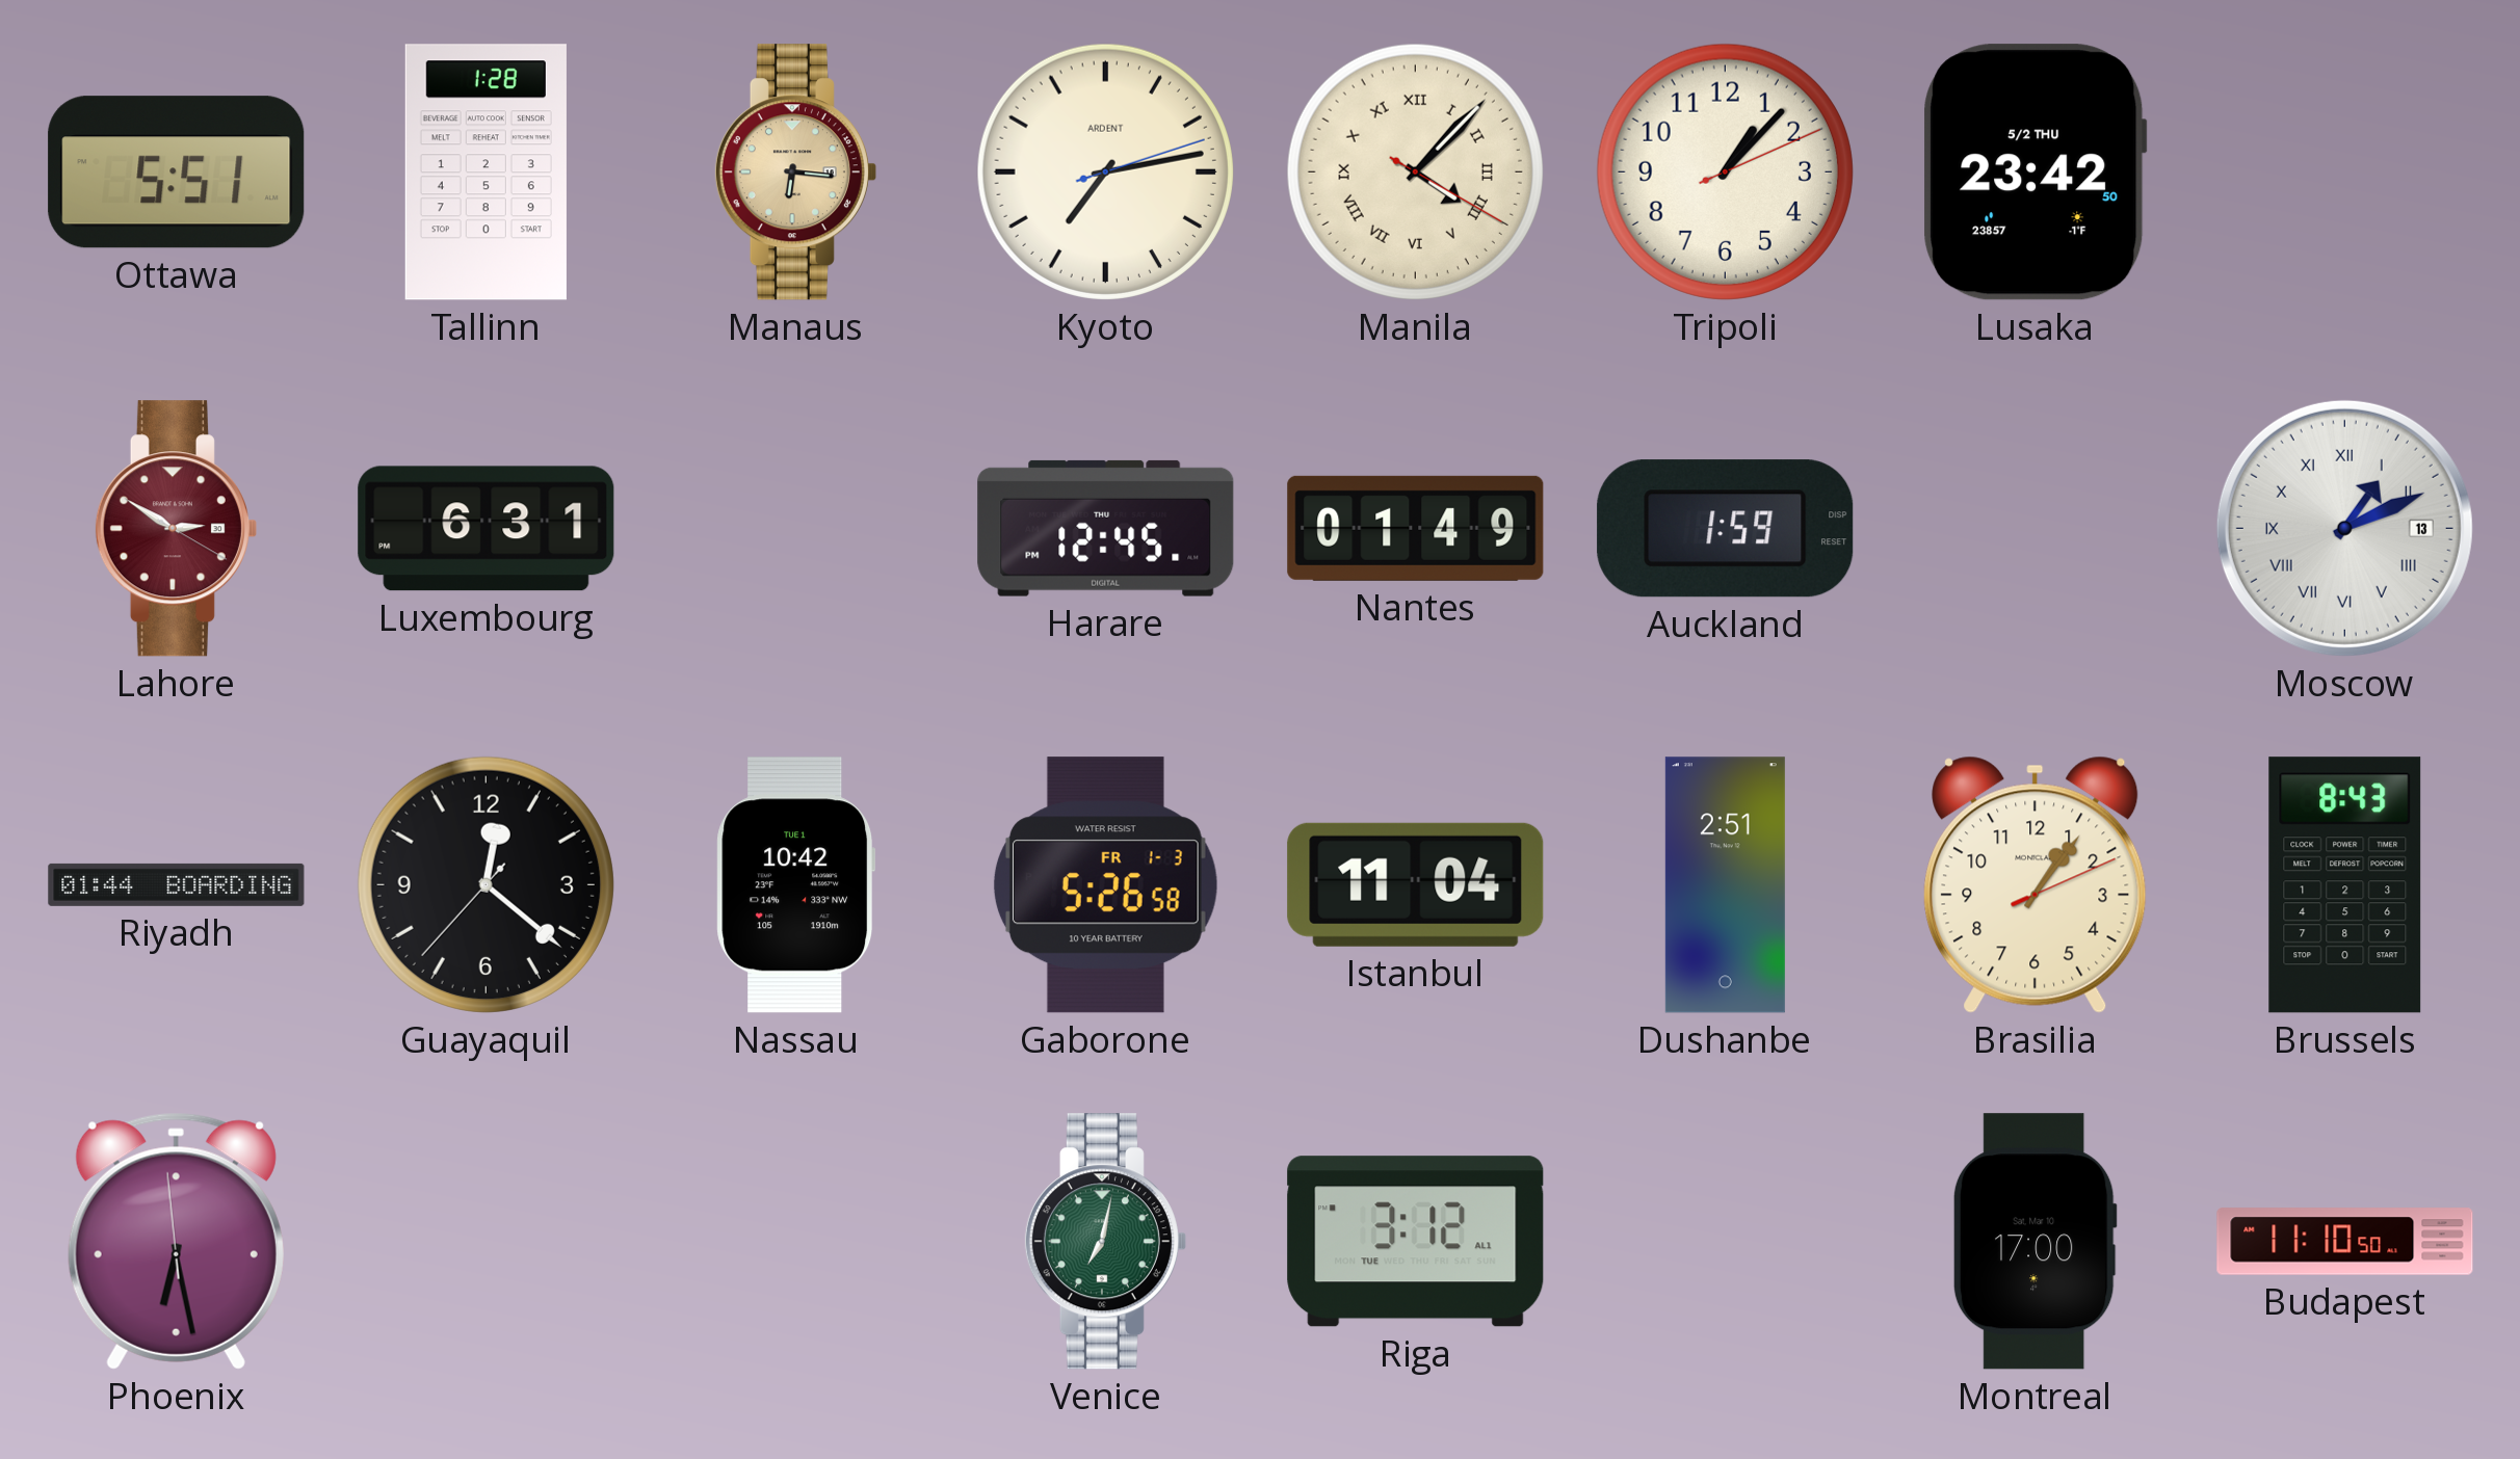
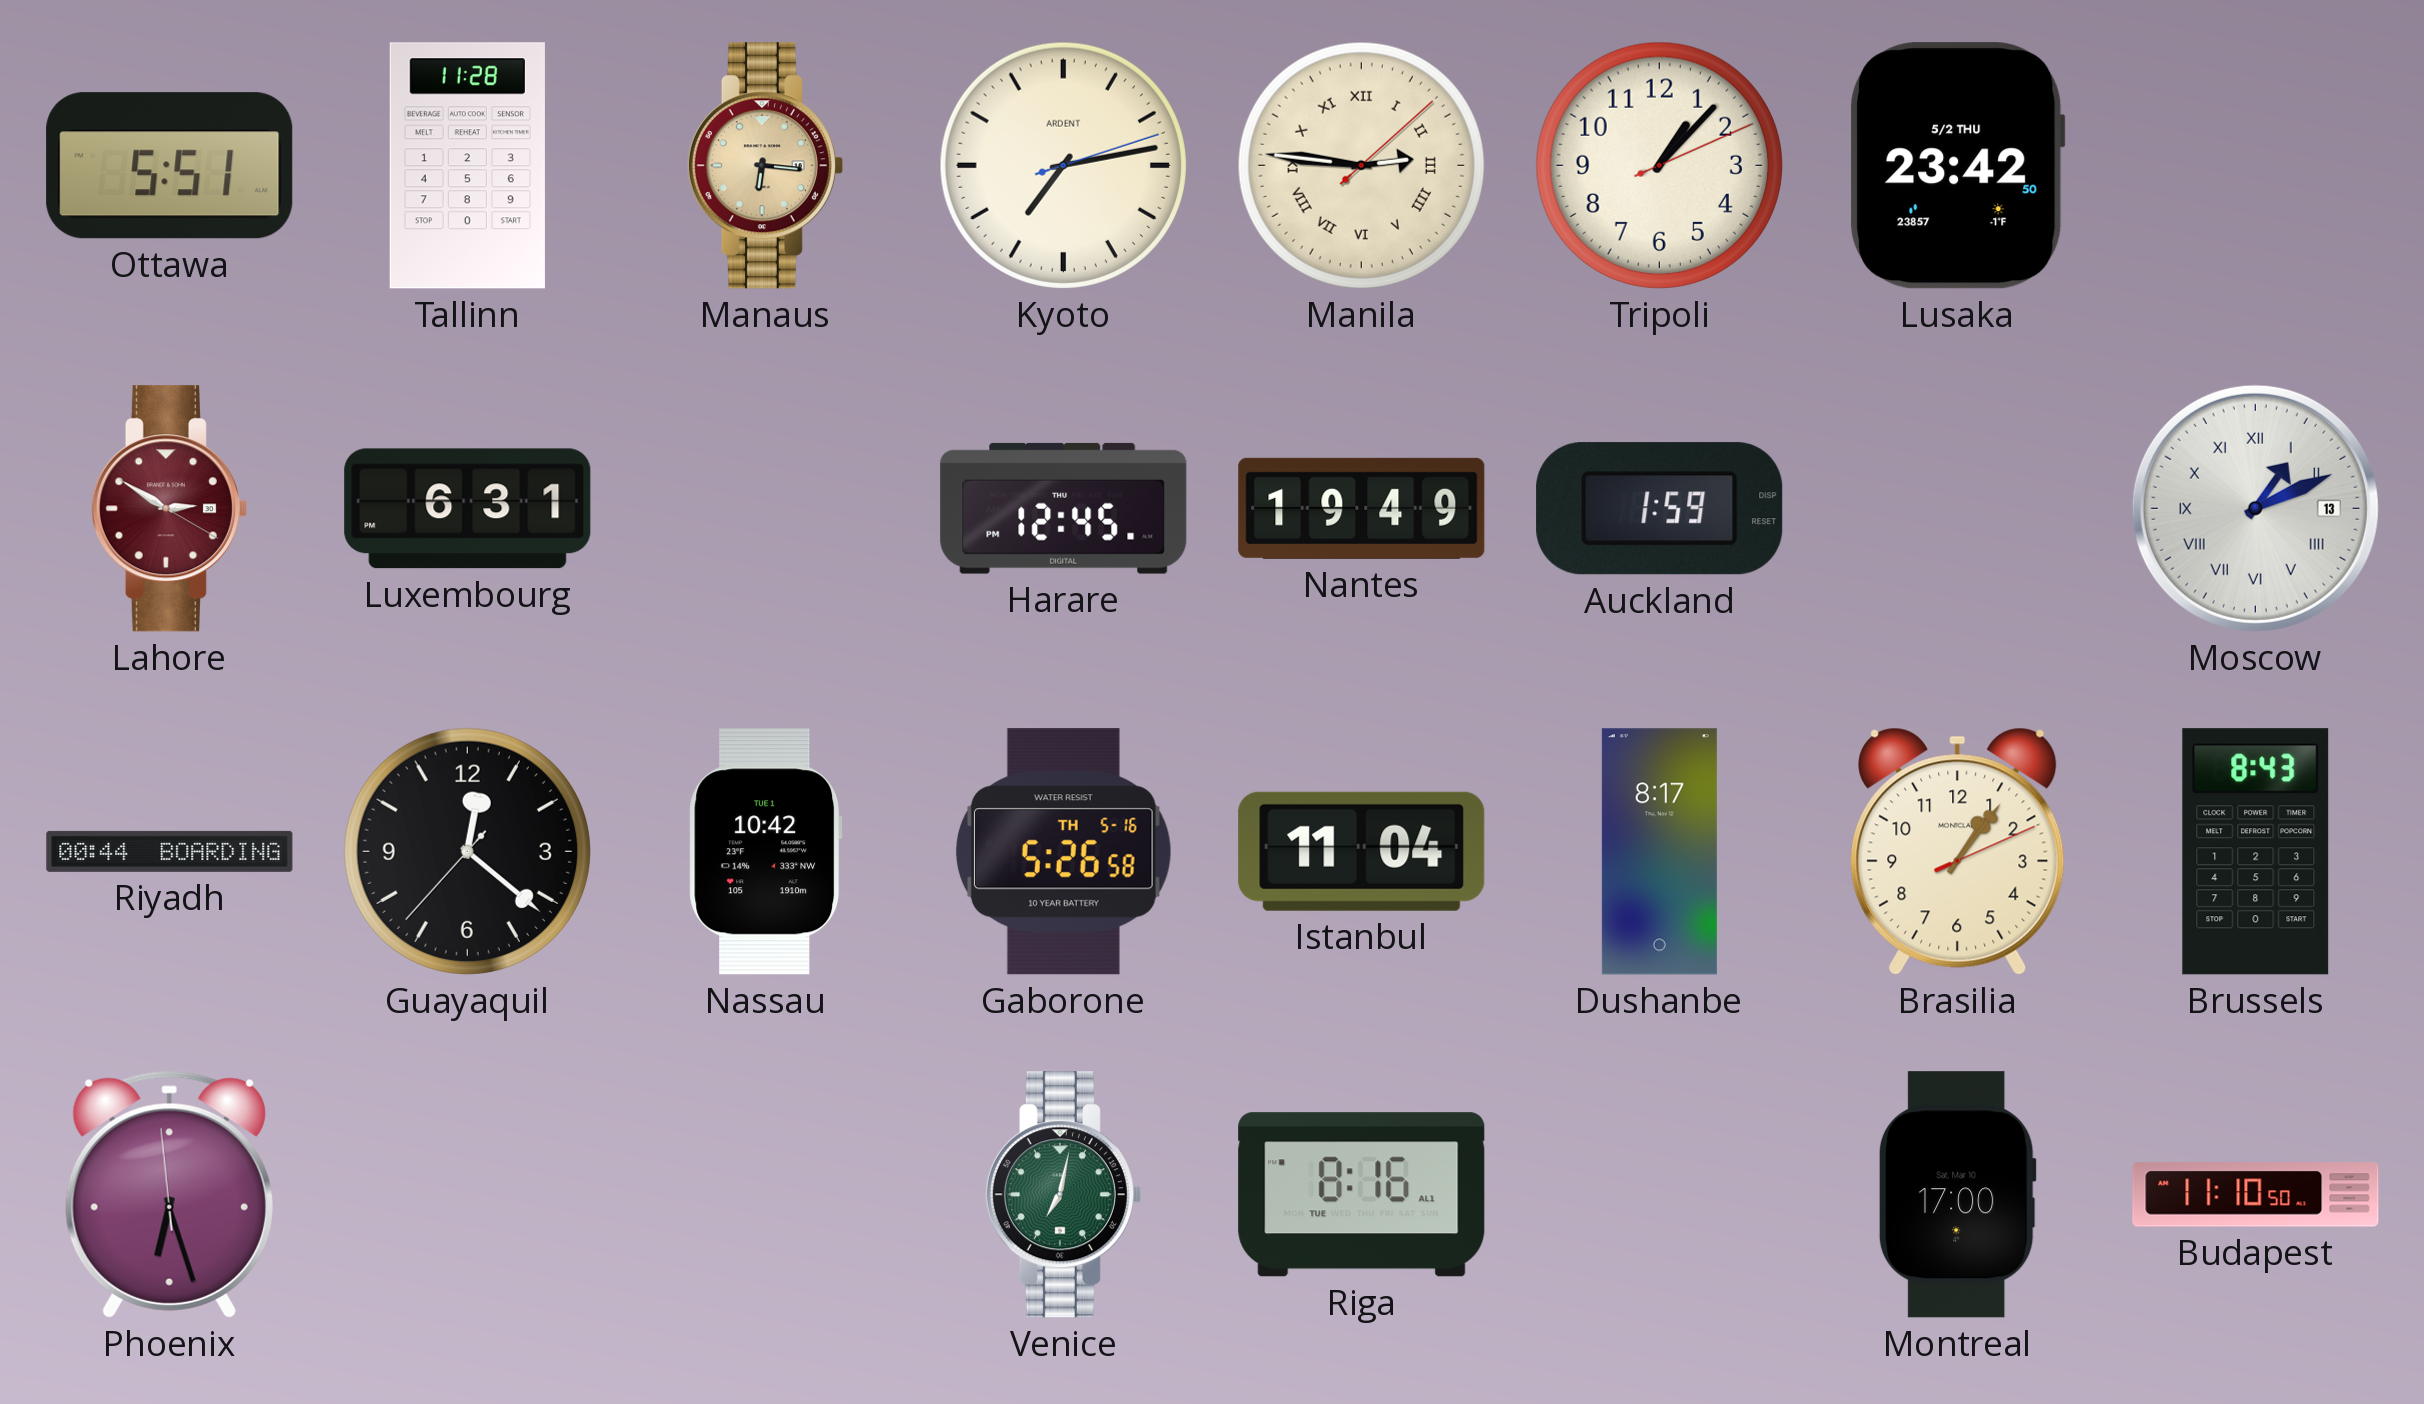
Tallinn: 1:28 -> 11:28
Manila: 4:07 -> 2:46
Nantes: 01:49 -> 19:49
Riyadh: 01:44 -> 00:44
Gaborone date: FR 1-3 -> TH 5-16
Dushanbe: 2:51 -> 8:17
Phoenix: 6:27 -> 6:26
Riga: 3:12 -> 8:16
